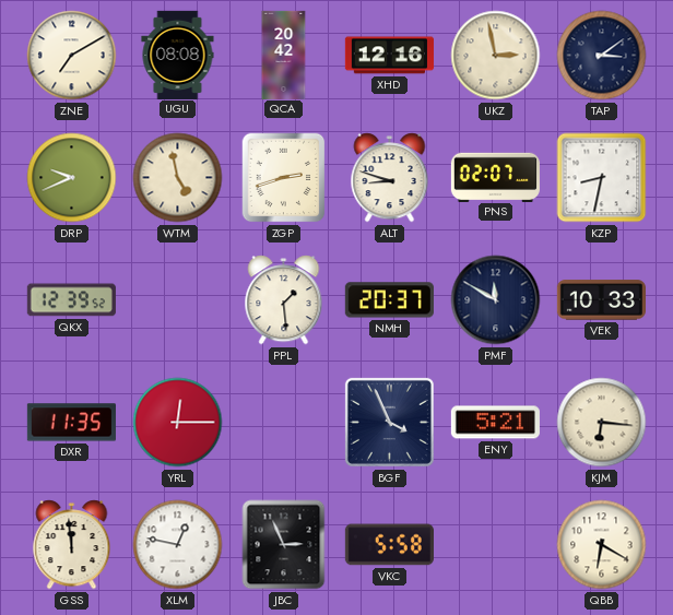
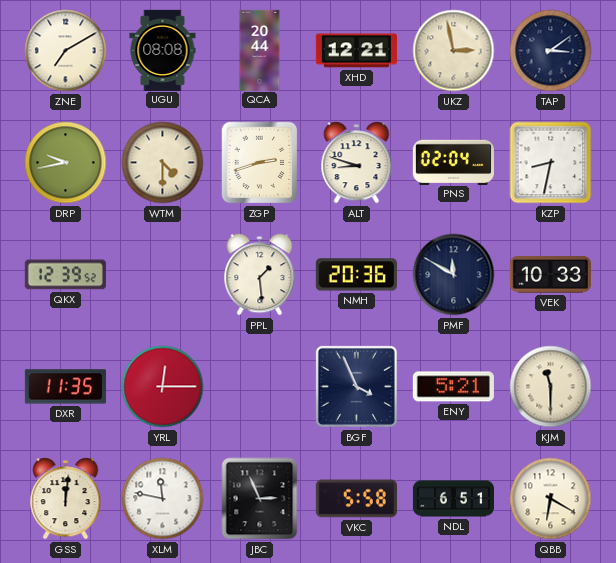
QCA: 20:42 -> 20:44
XHD: 12:16 -> 12:21
DRP: 9:41 -> 9:43
WTM: 4:58 -> 4:30
PNS: 02:07 -> 02:04
NMH: 20:37 -> 20:36
KJM: 6:16 -> 11:30
GSS: 11:59 -> 12:01
XLM: 12:47 -> 11:47
NDL: none -> 6:51
